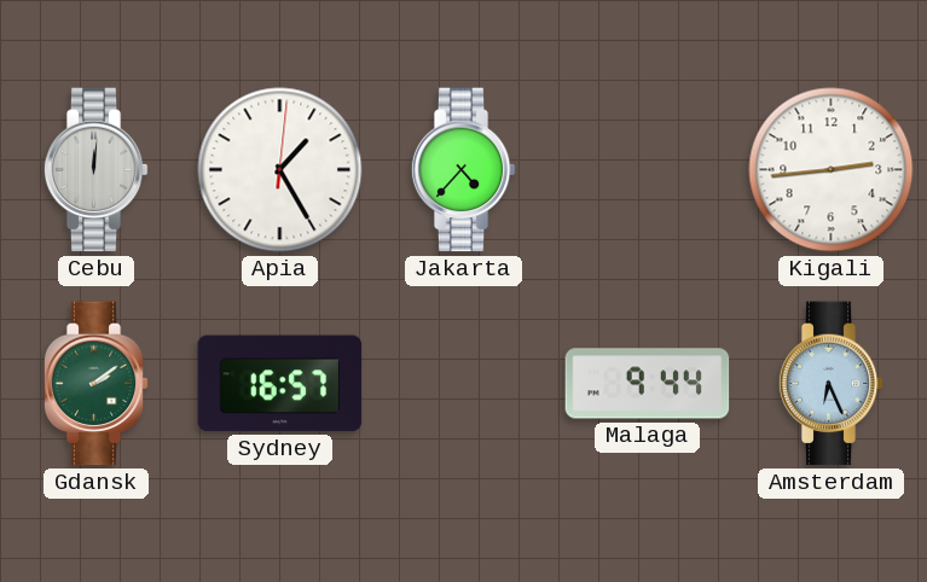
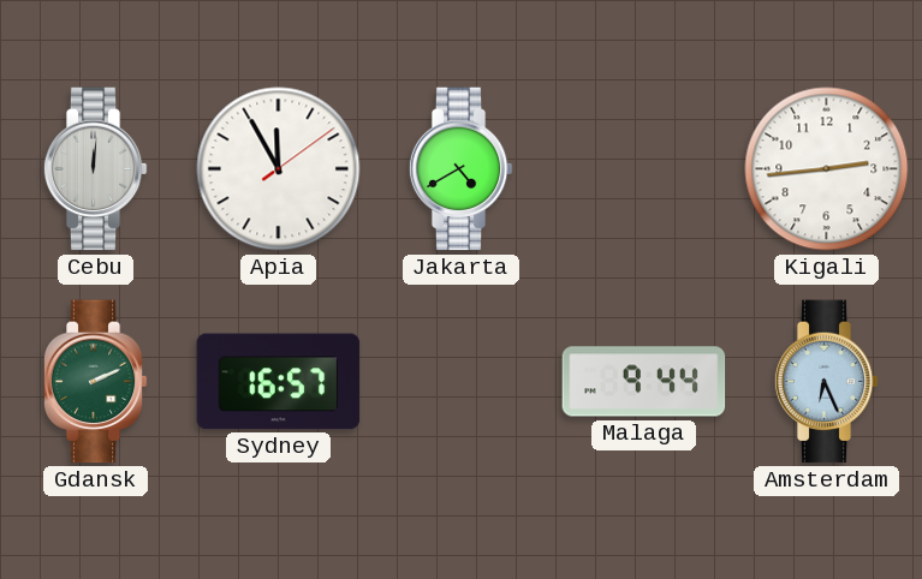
Apia: 1:25 -> 11:55
Jakarta: 4:37 -> 4:40
Gdansk: 2:09 -> 2:11
